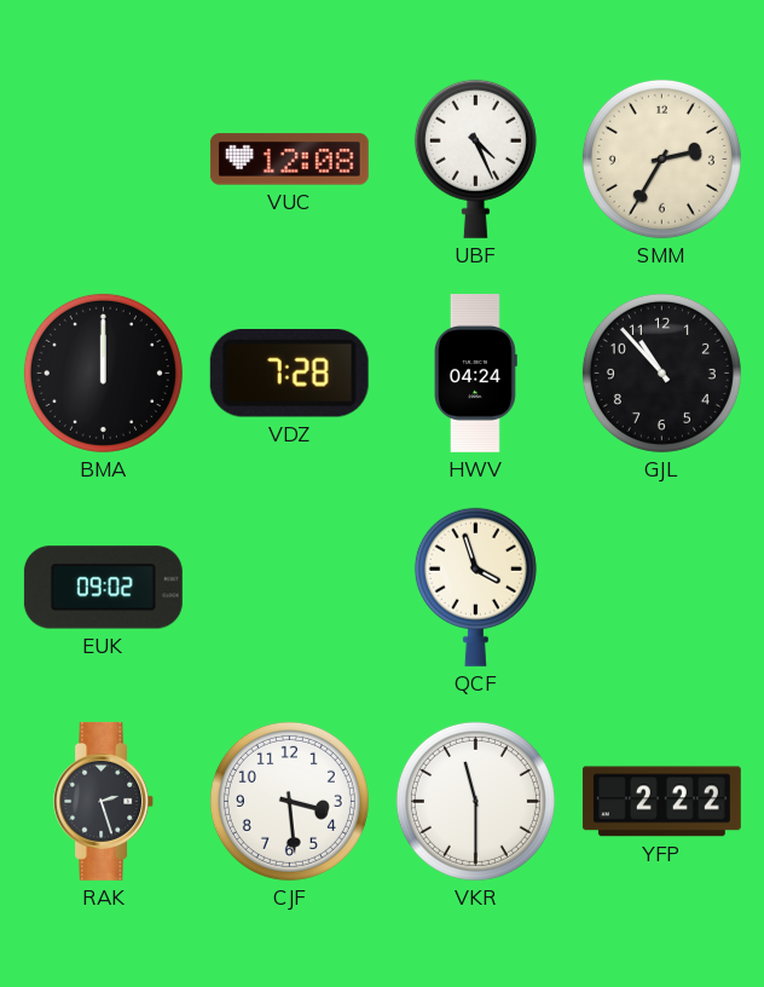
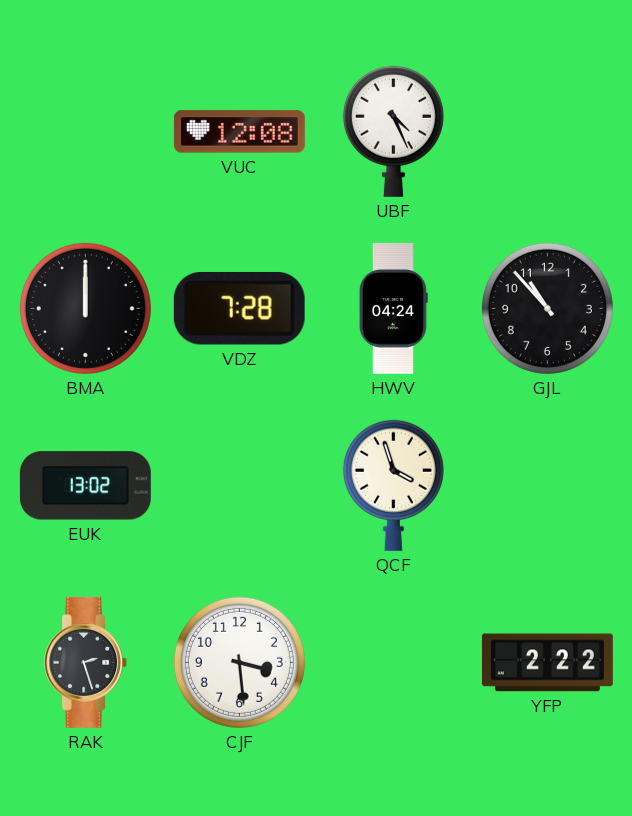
SMM: 2:35 -> none
EUK: 09:02 -> 13:02
VKR: 11:30 -> none
